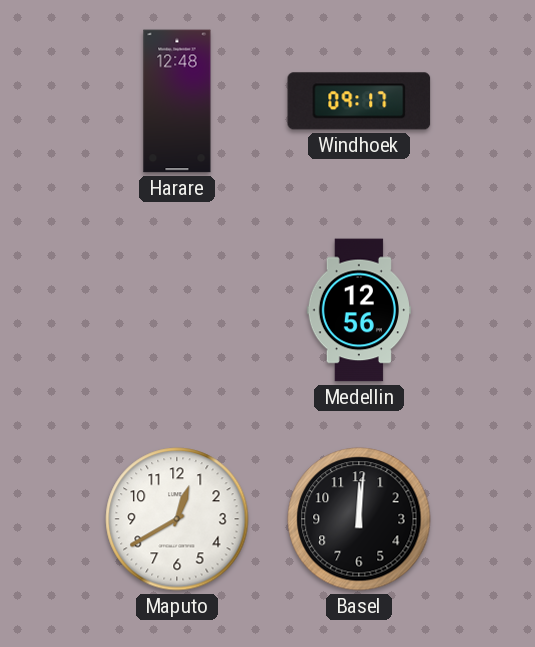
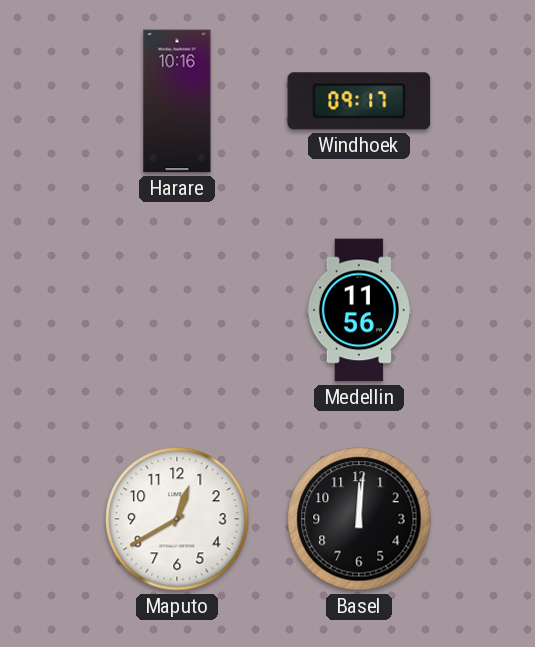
Harare: 12:48 -> 10:16
Medellin: 12:56 -> 11:56
